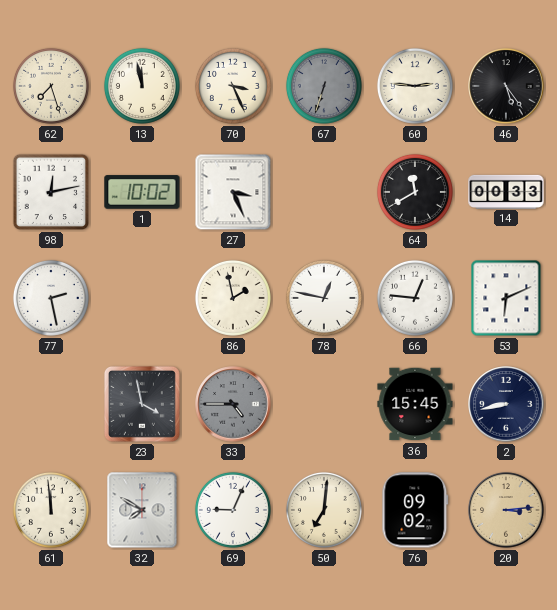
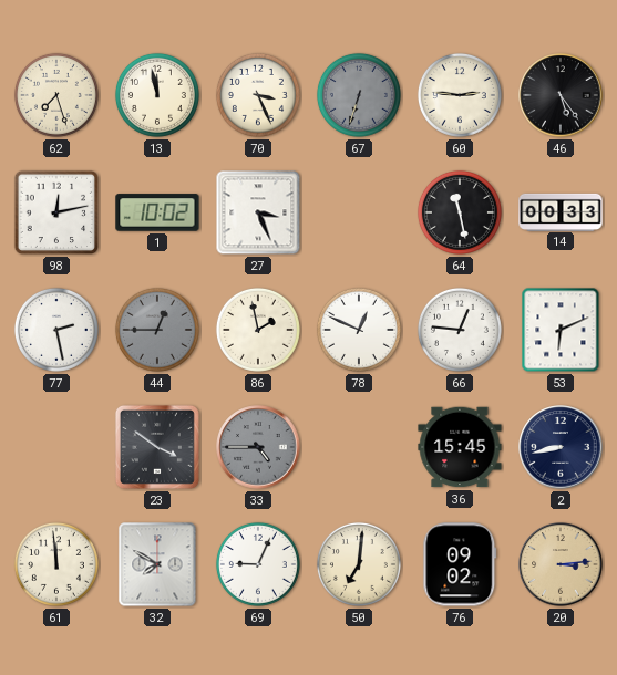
64: 11:40 -> 11:28
44: none -> 12:45
78: 12:47 -> 12:49
23: 3:58 -> 3:51
